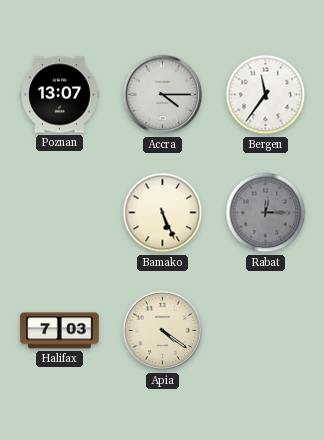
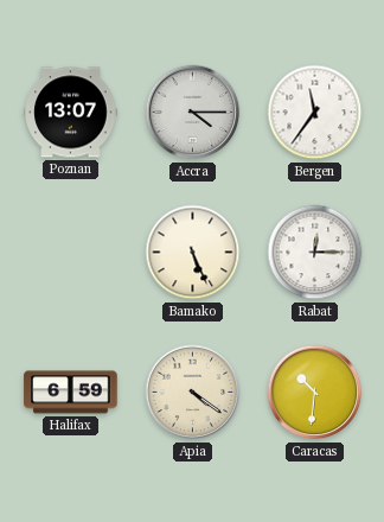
Rabat dial: grey -> white
Halifax: 7:03 -> 6:59
Caracas: none -> 10:31
